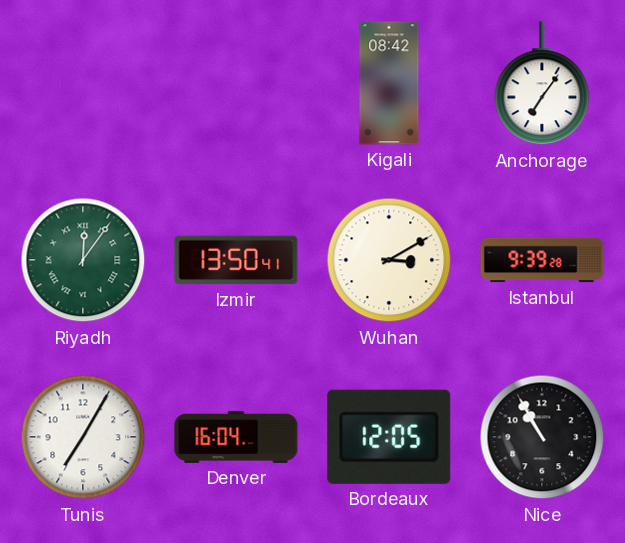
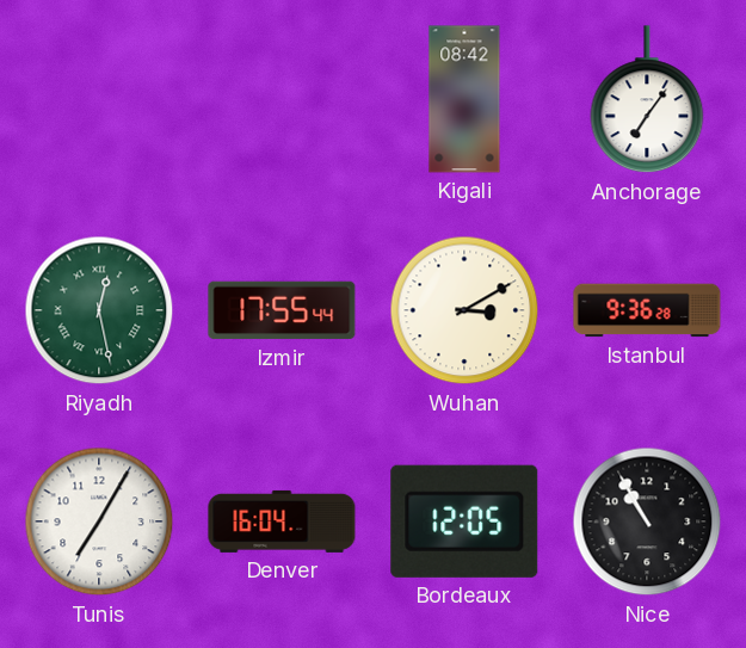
Riyadh: 12:06 -> 12:28
Izmir: 13:50 -> 17:55
Istanbul: 9:39 -> 9:36
